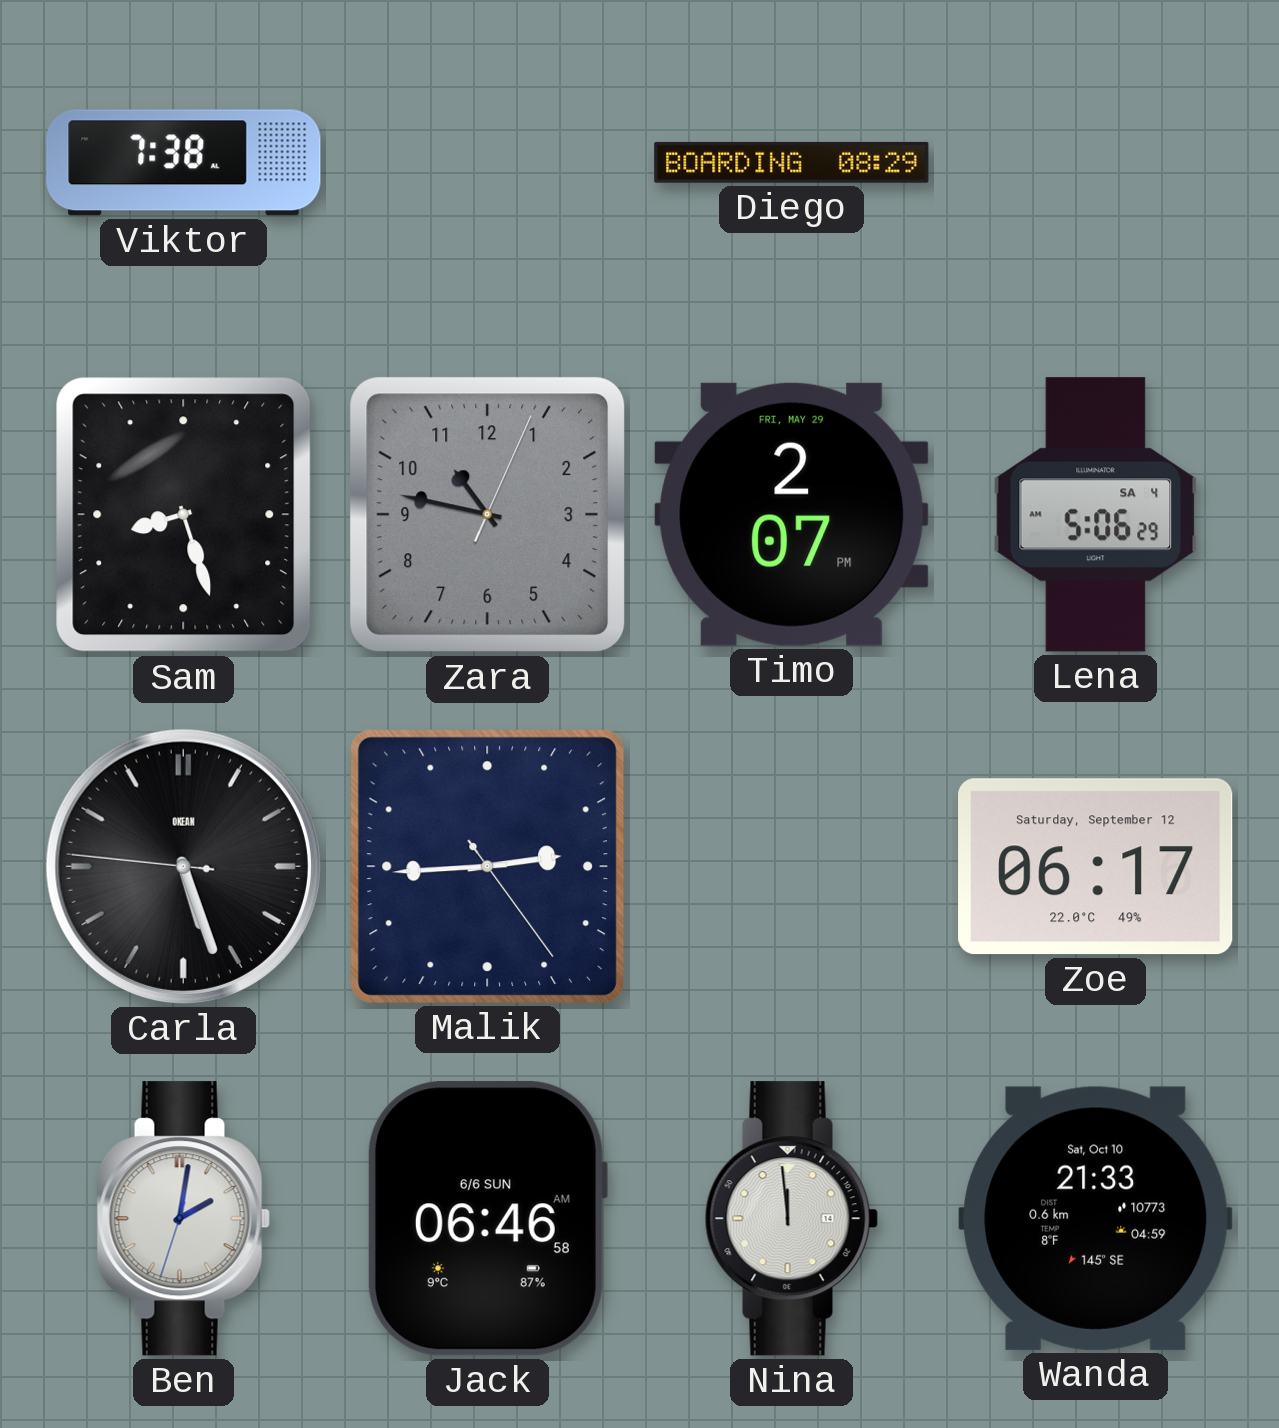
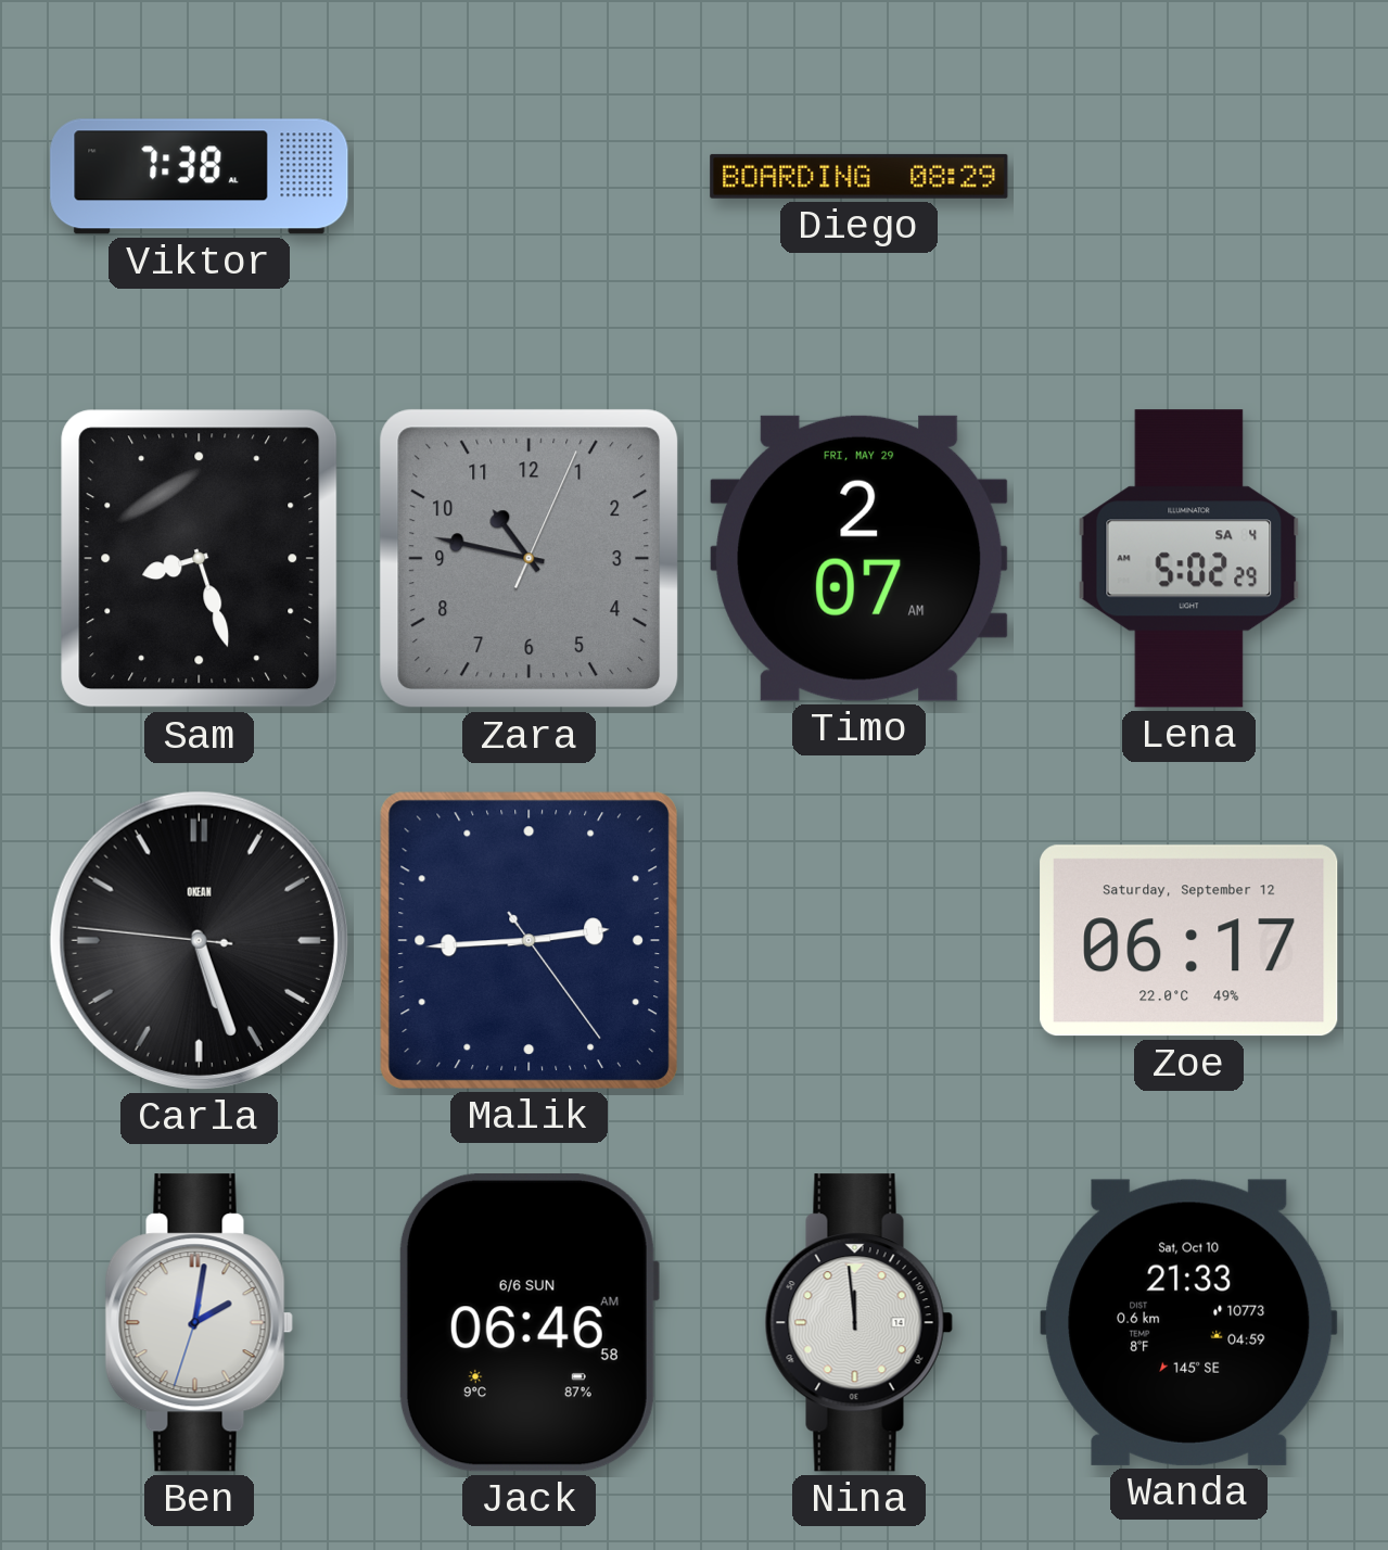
Timo: 2:07 PM -> 2:07 AM
Lena: 5:06 -> 5:02
